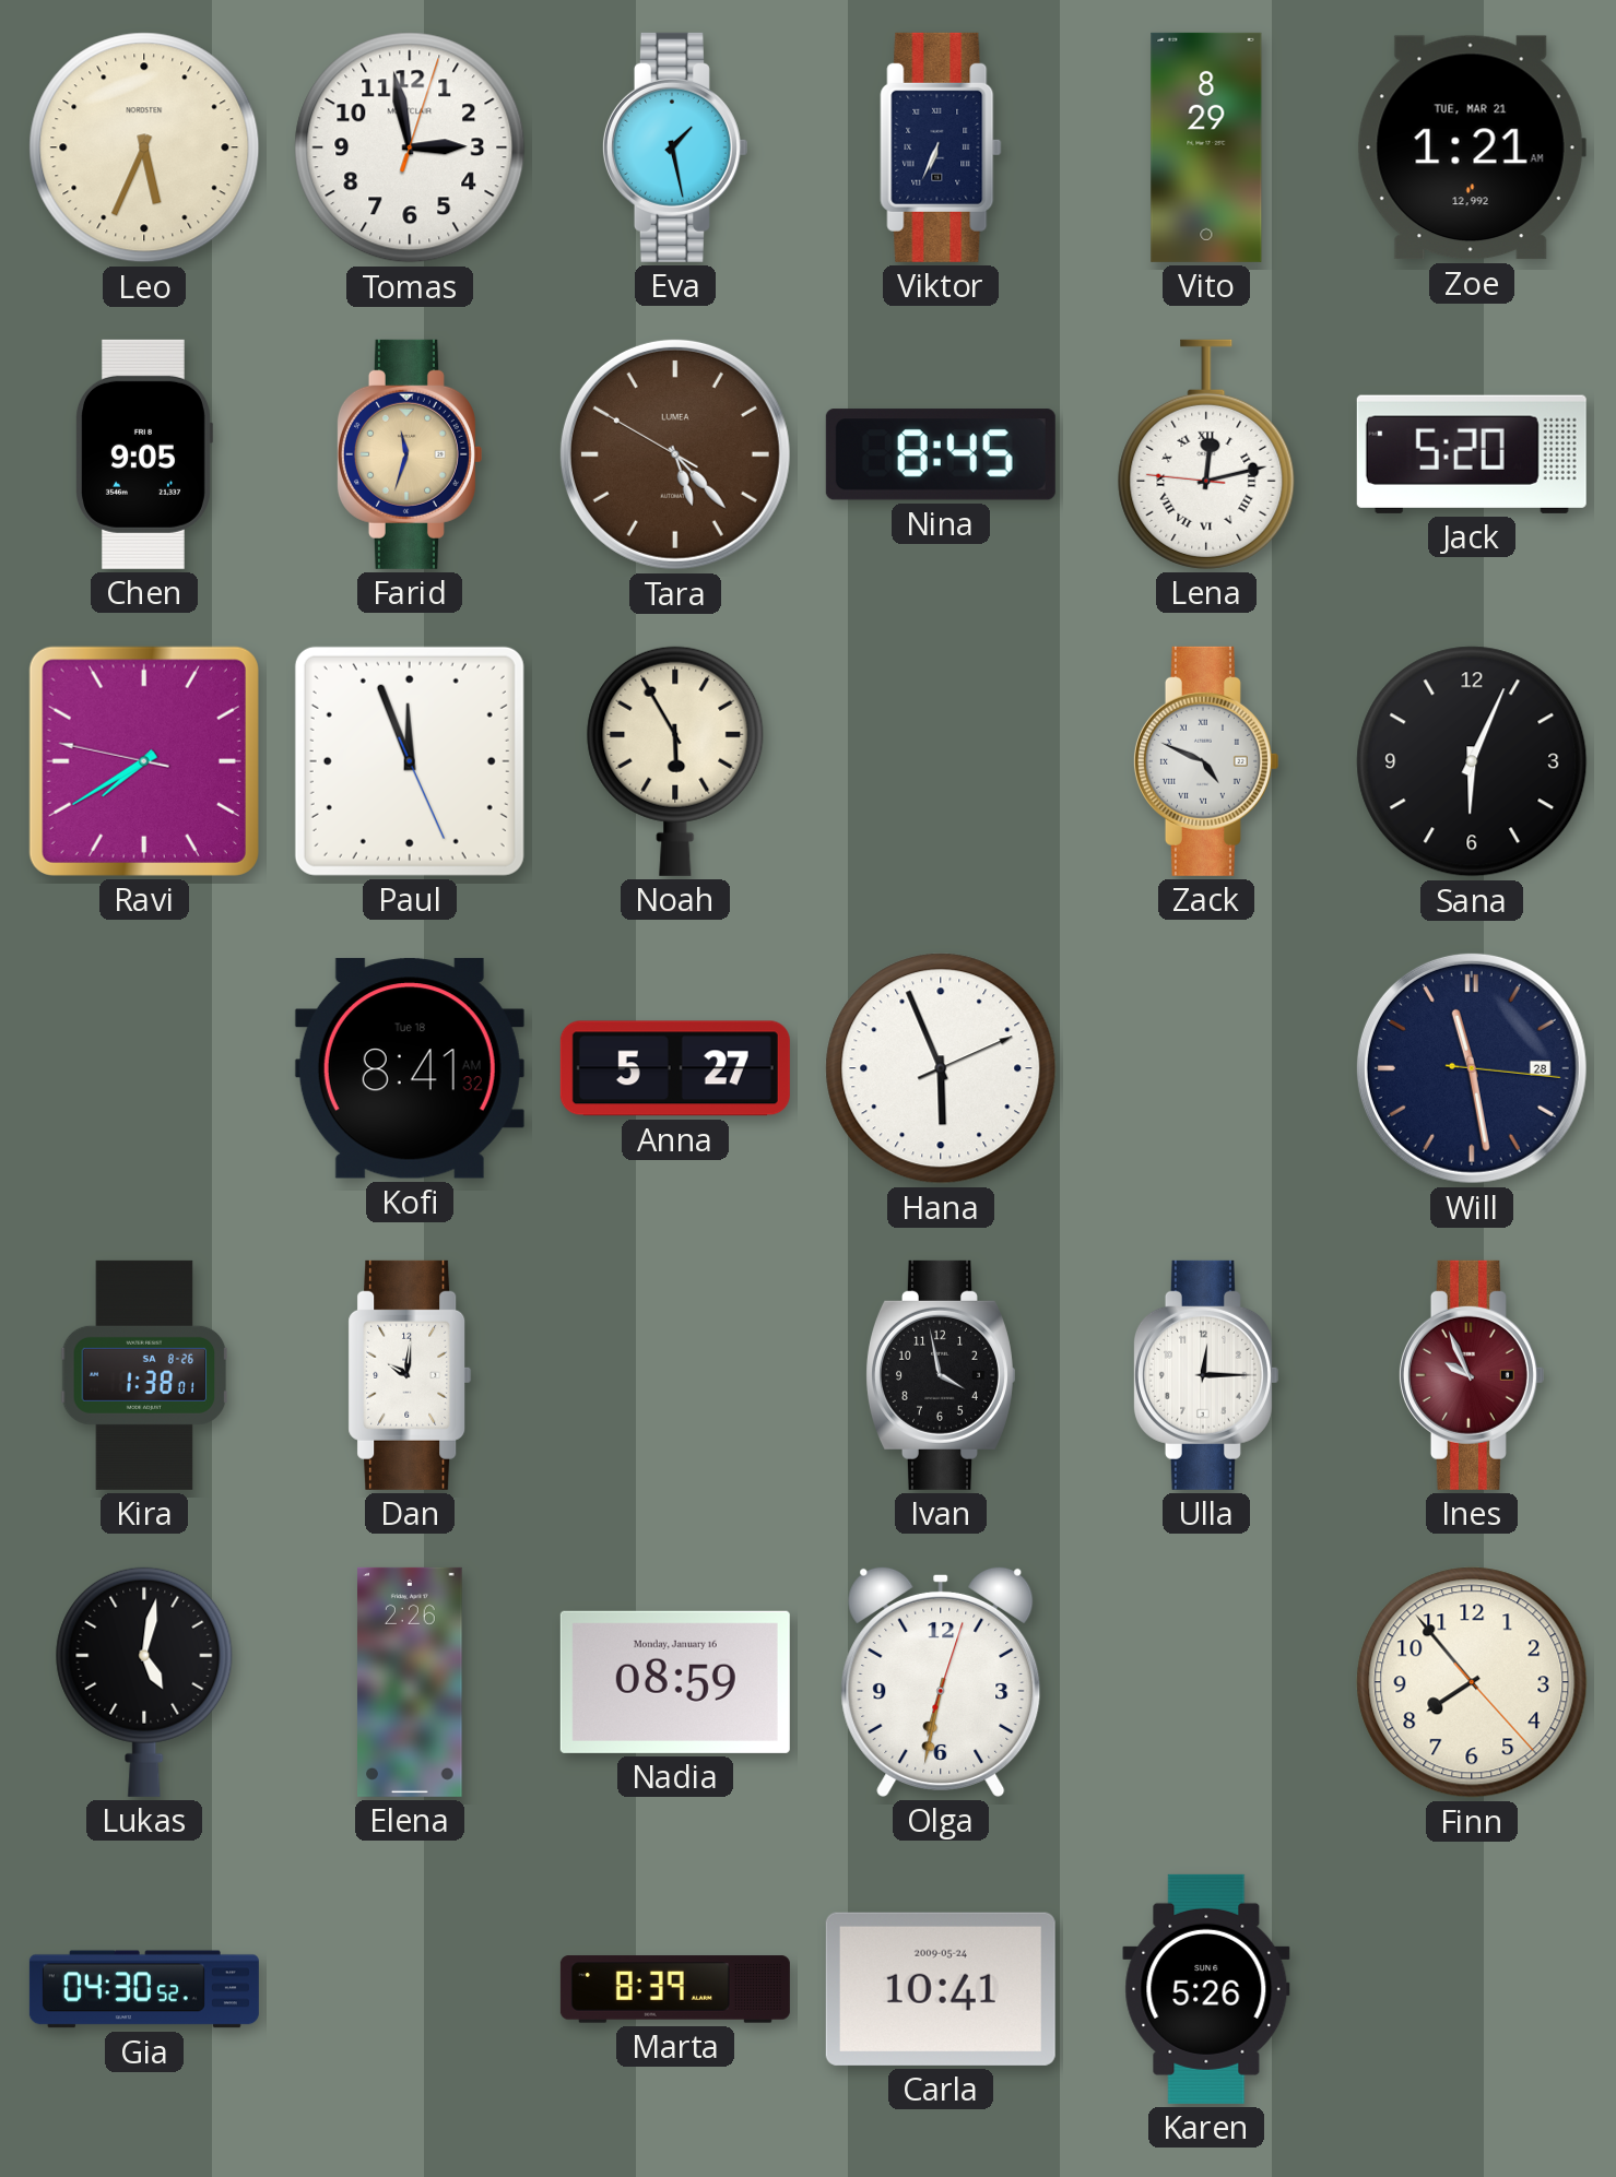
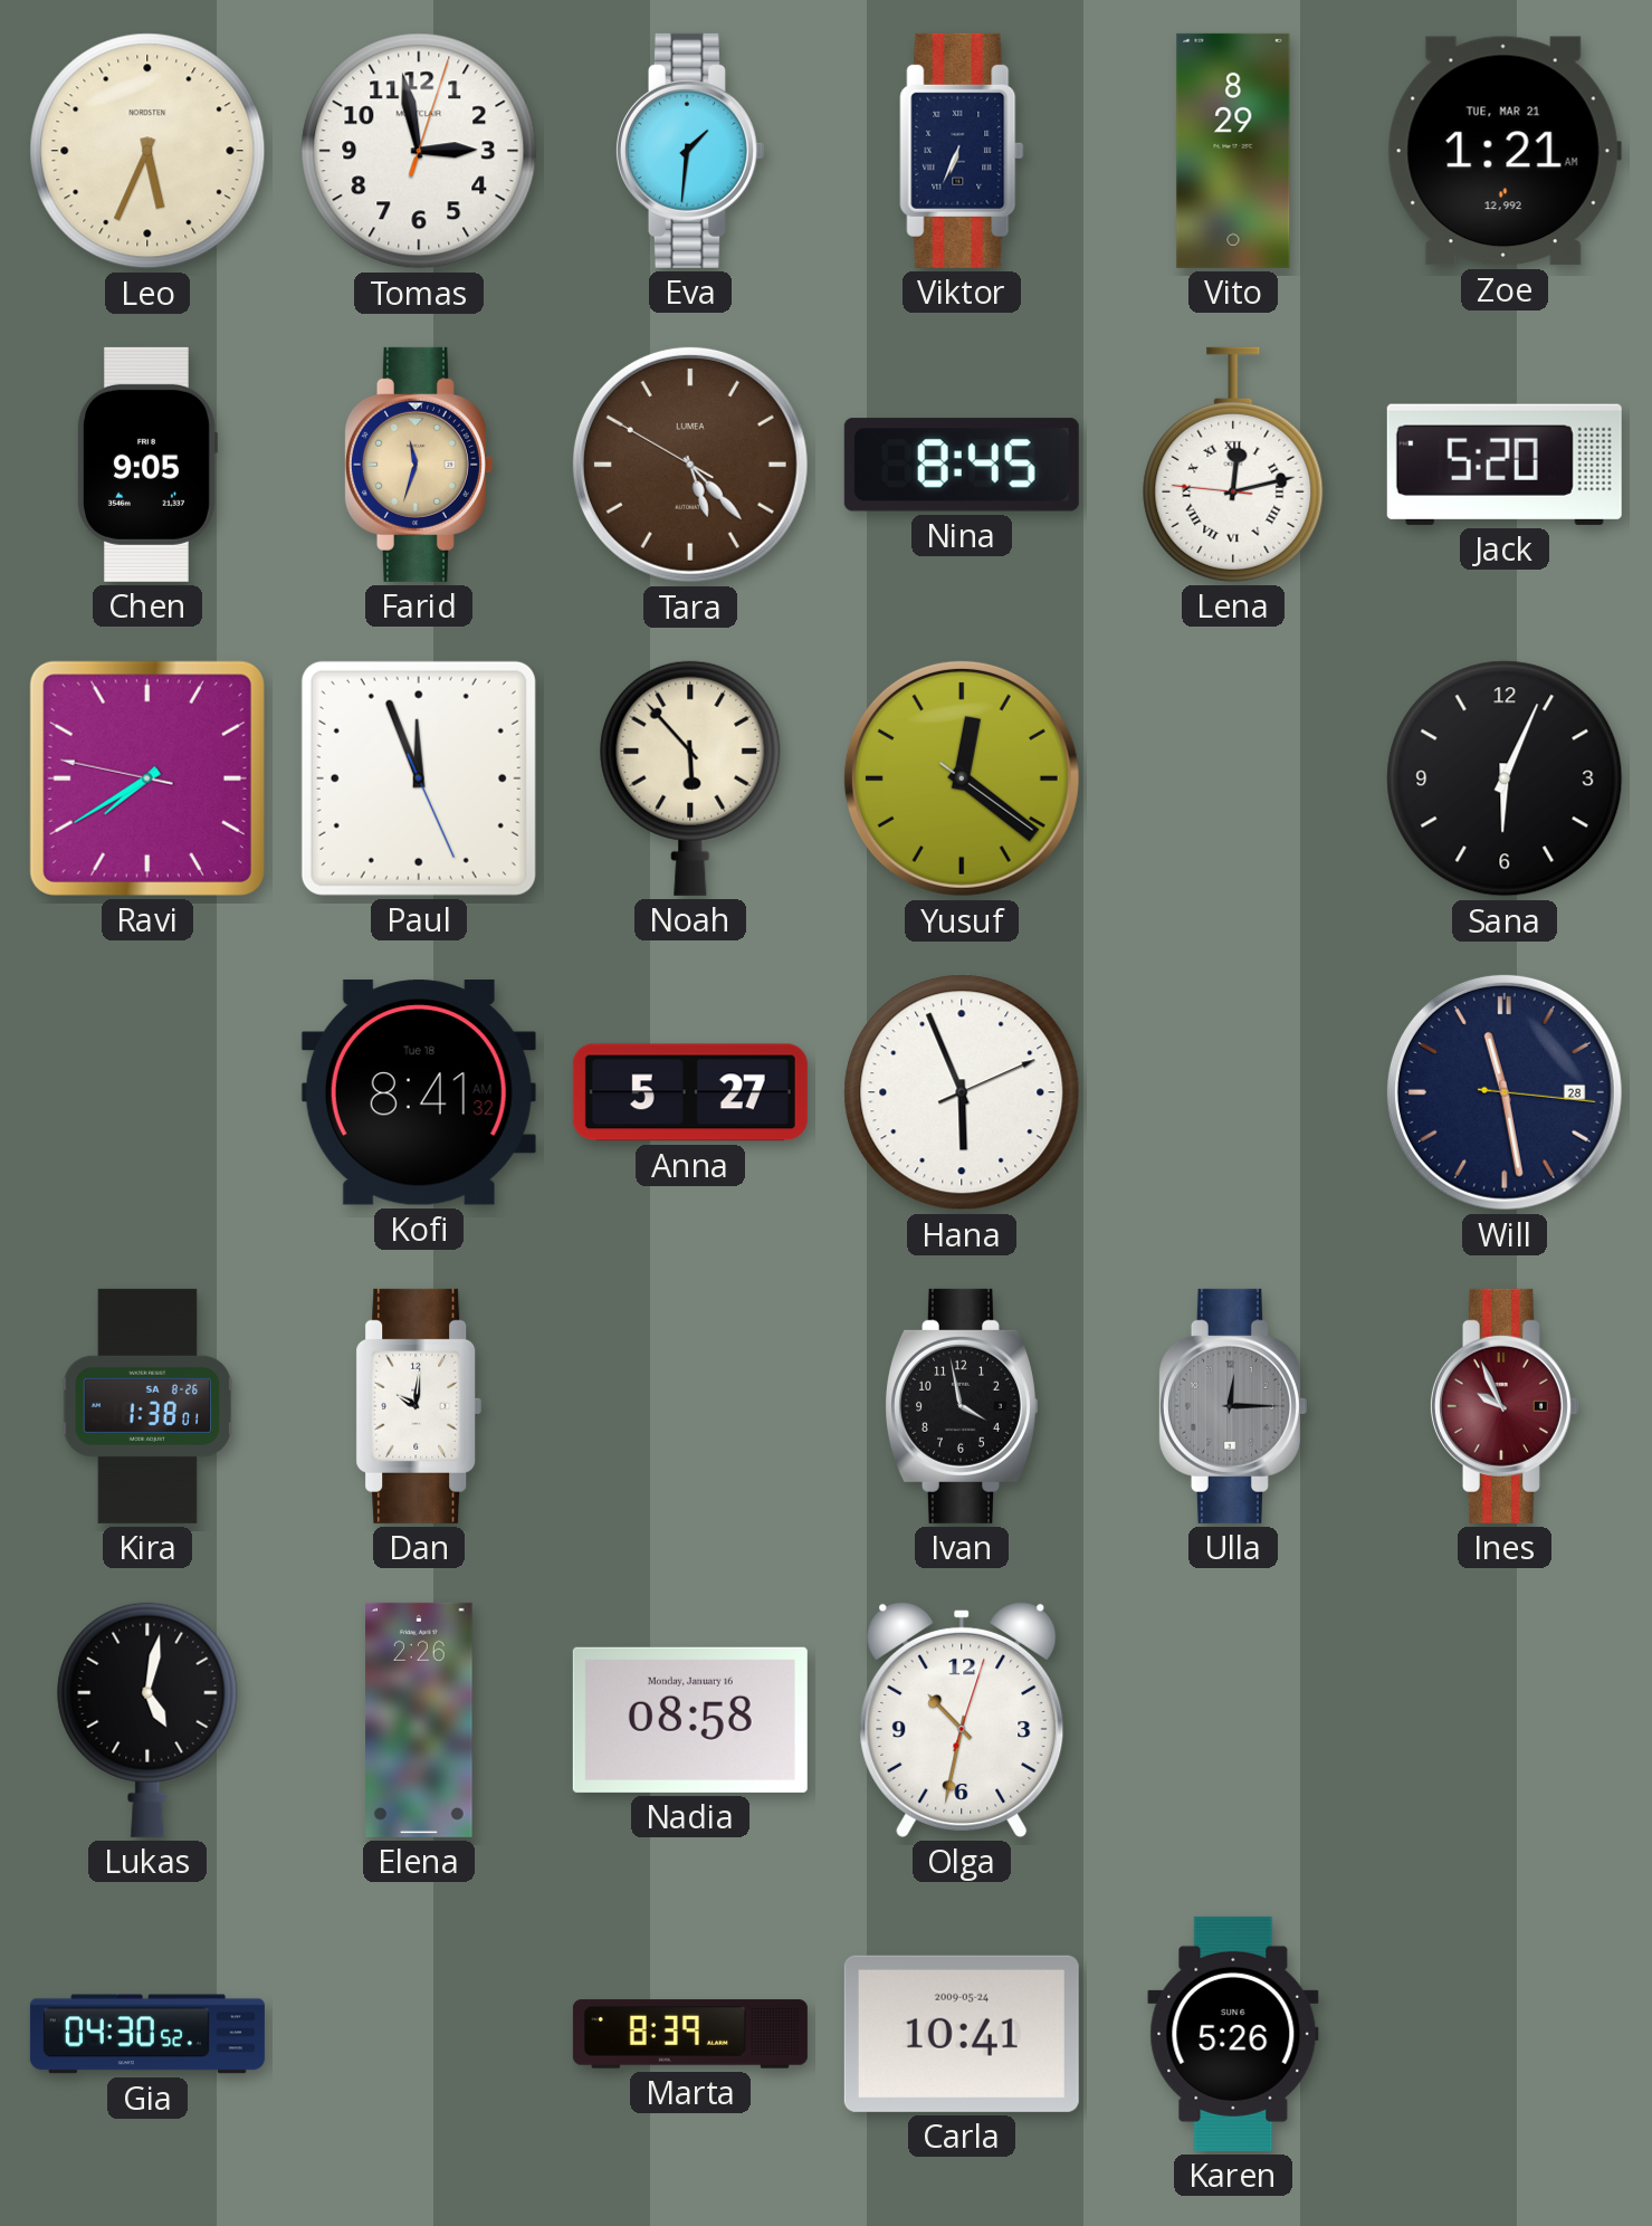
Eva: 1:28 -> 1:31
Noah: 5:55 -> 5:53
Yusuf: none -> 12:21
Zack: 4:49 -> none
Ulla dial: white -> grey
Nadia: 08:59 -> 08:58
Olga: 6:32 -> 10:32
Finn: 7:53 -> none
